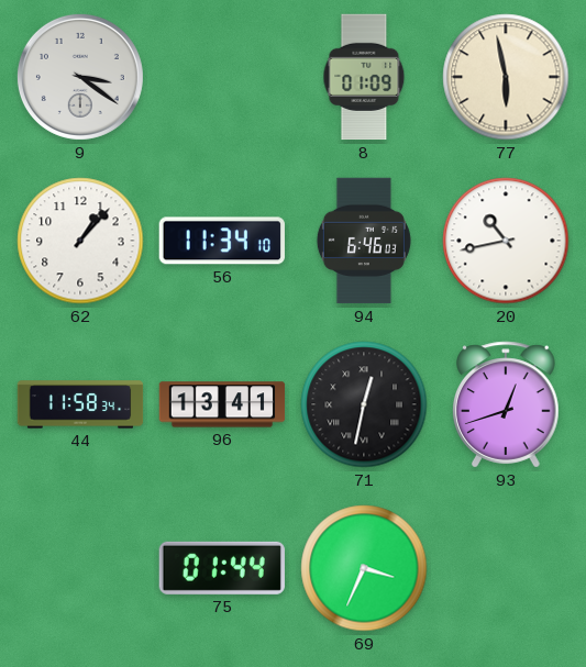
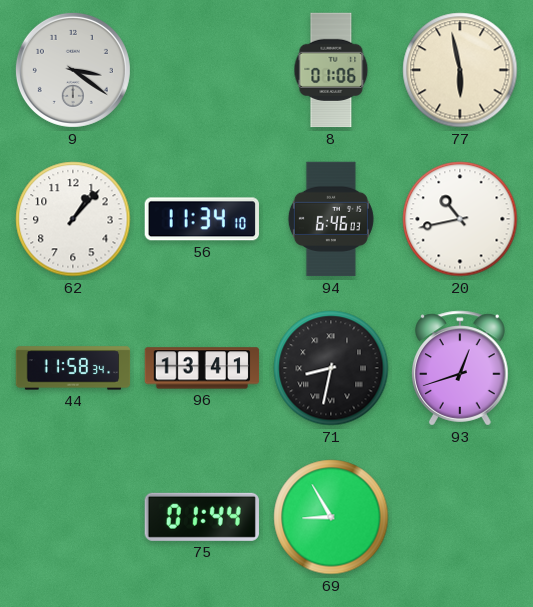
8: 01:09 -> 01:06
71: 12:32 -> 8:32
69: 3:34 -> 8:55
